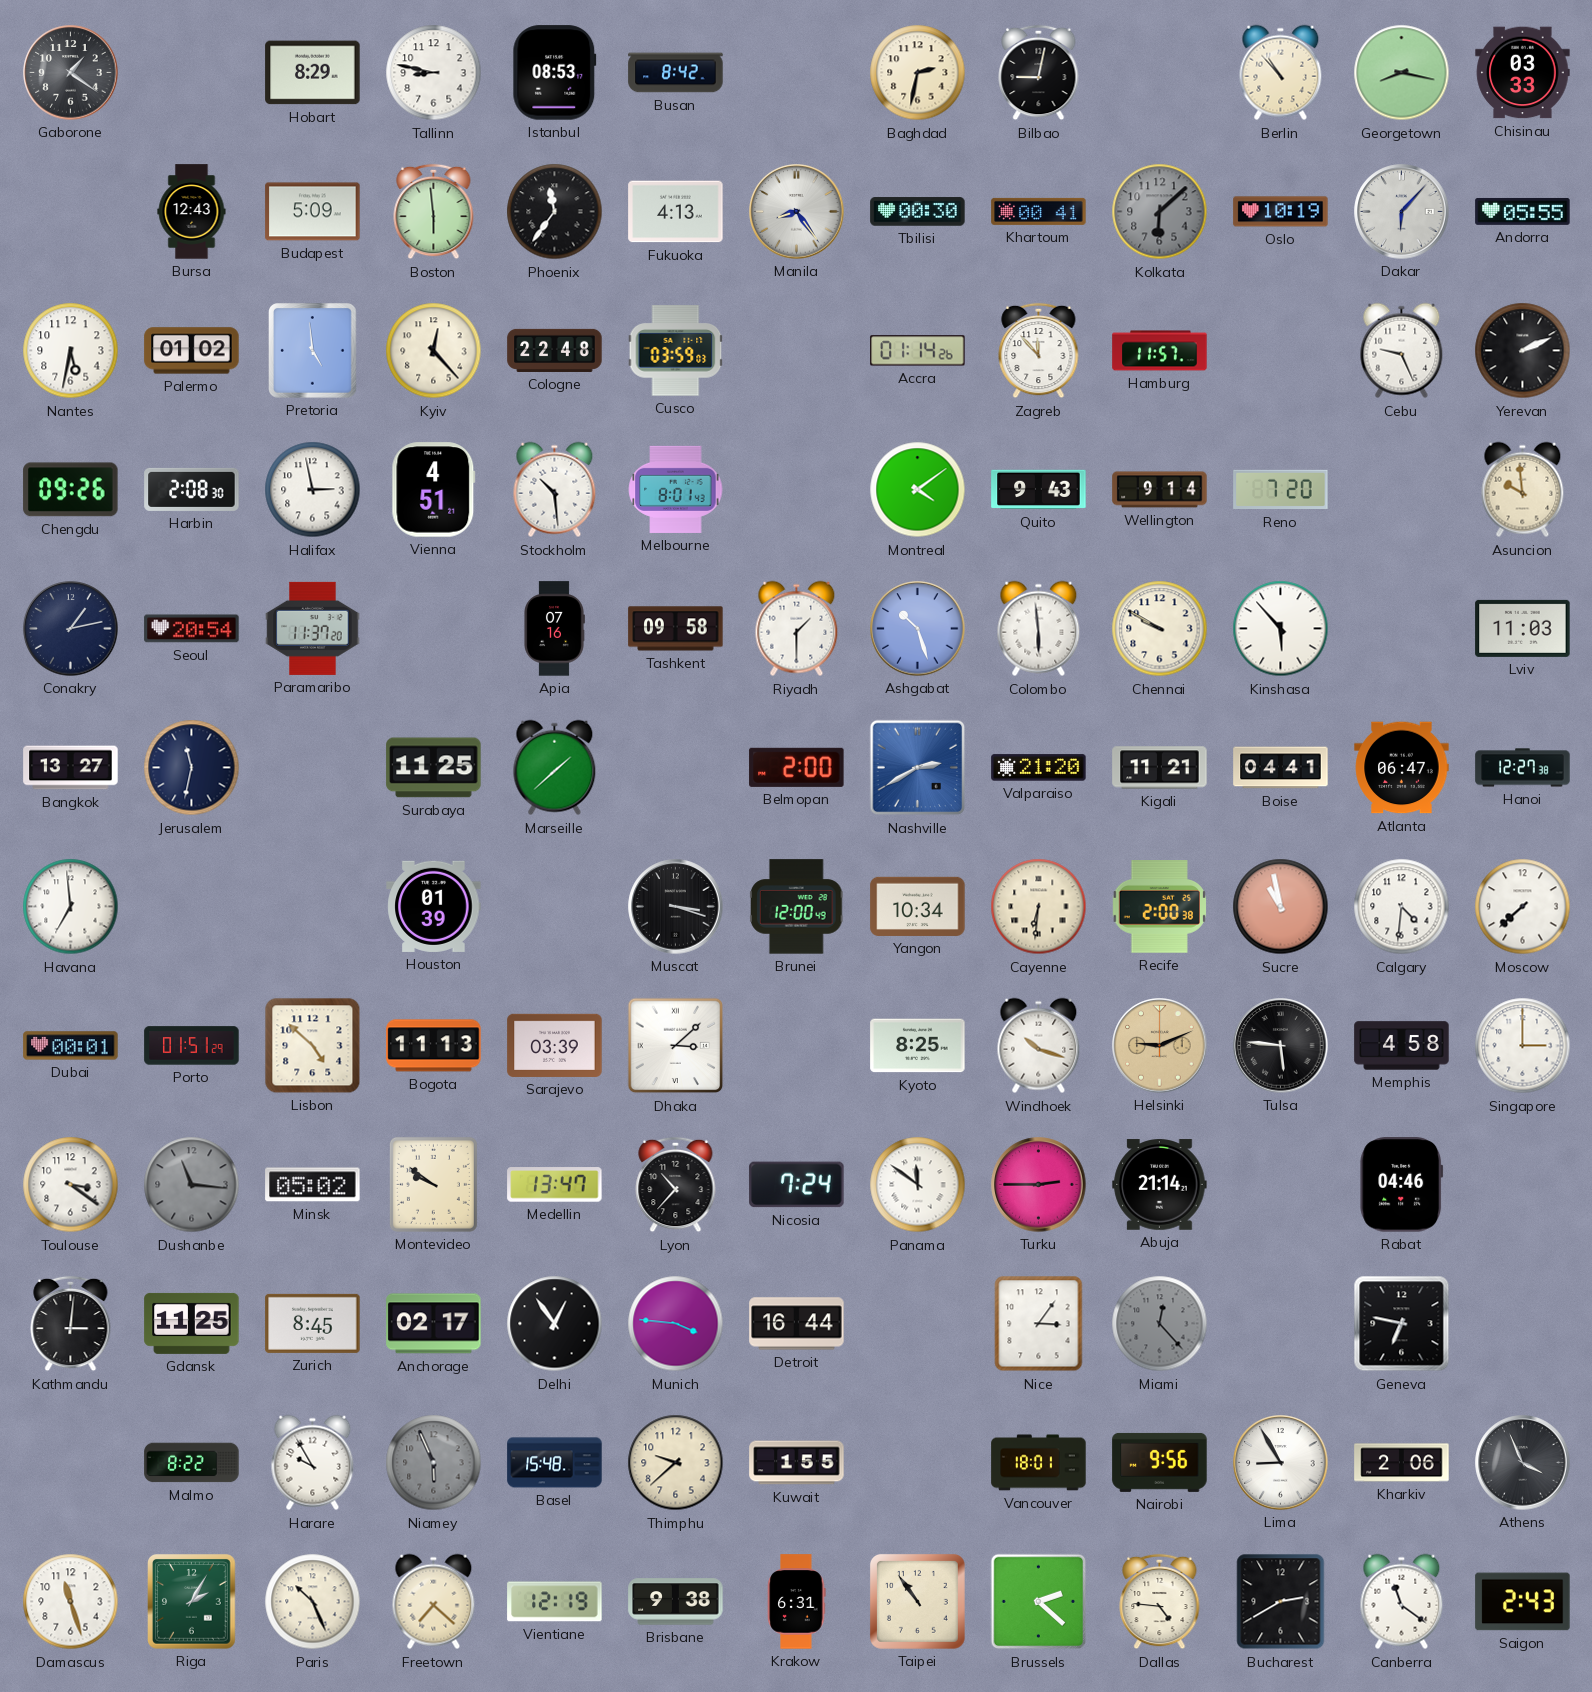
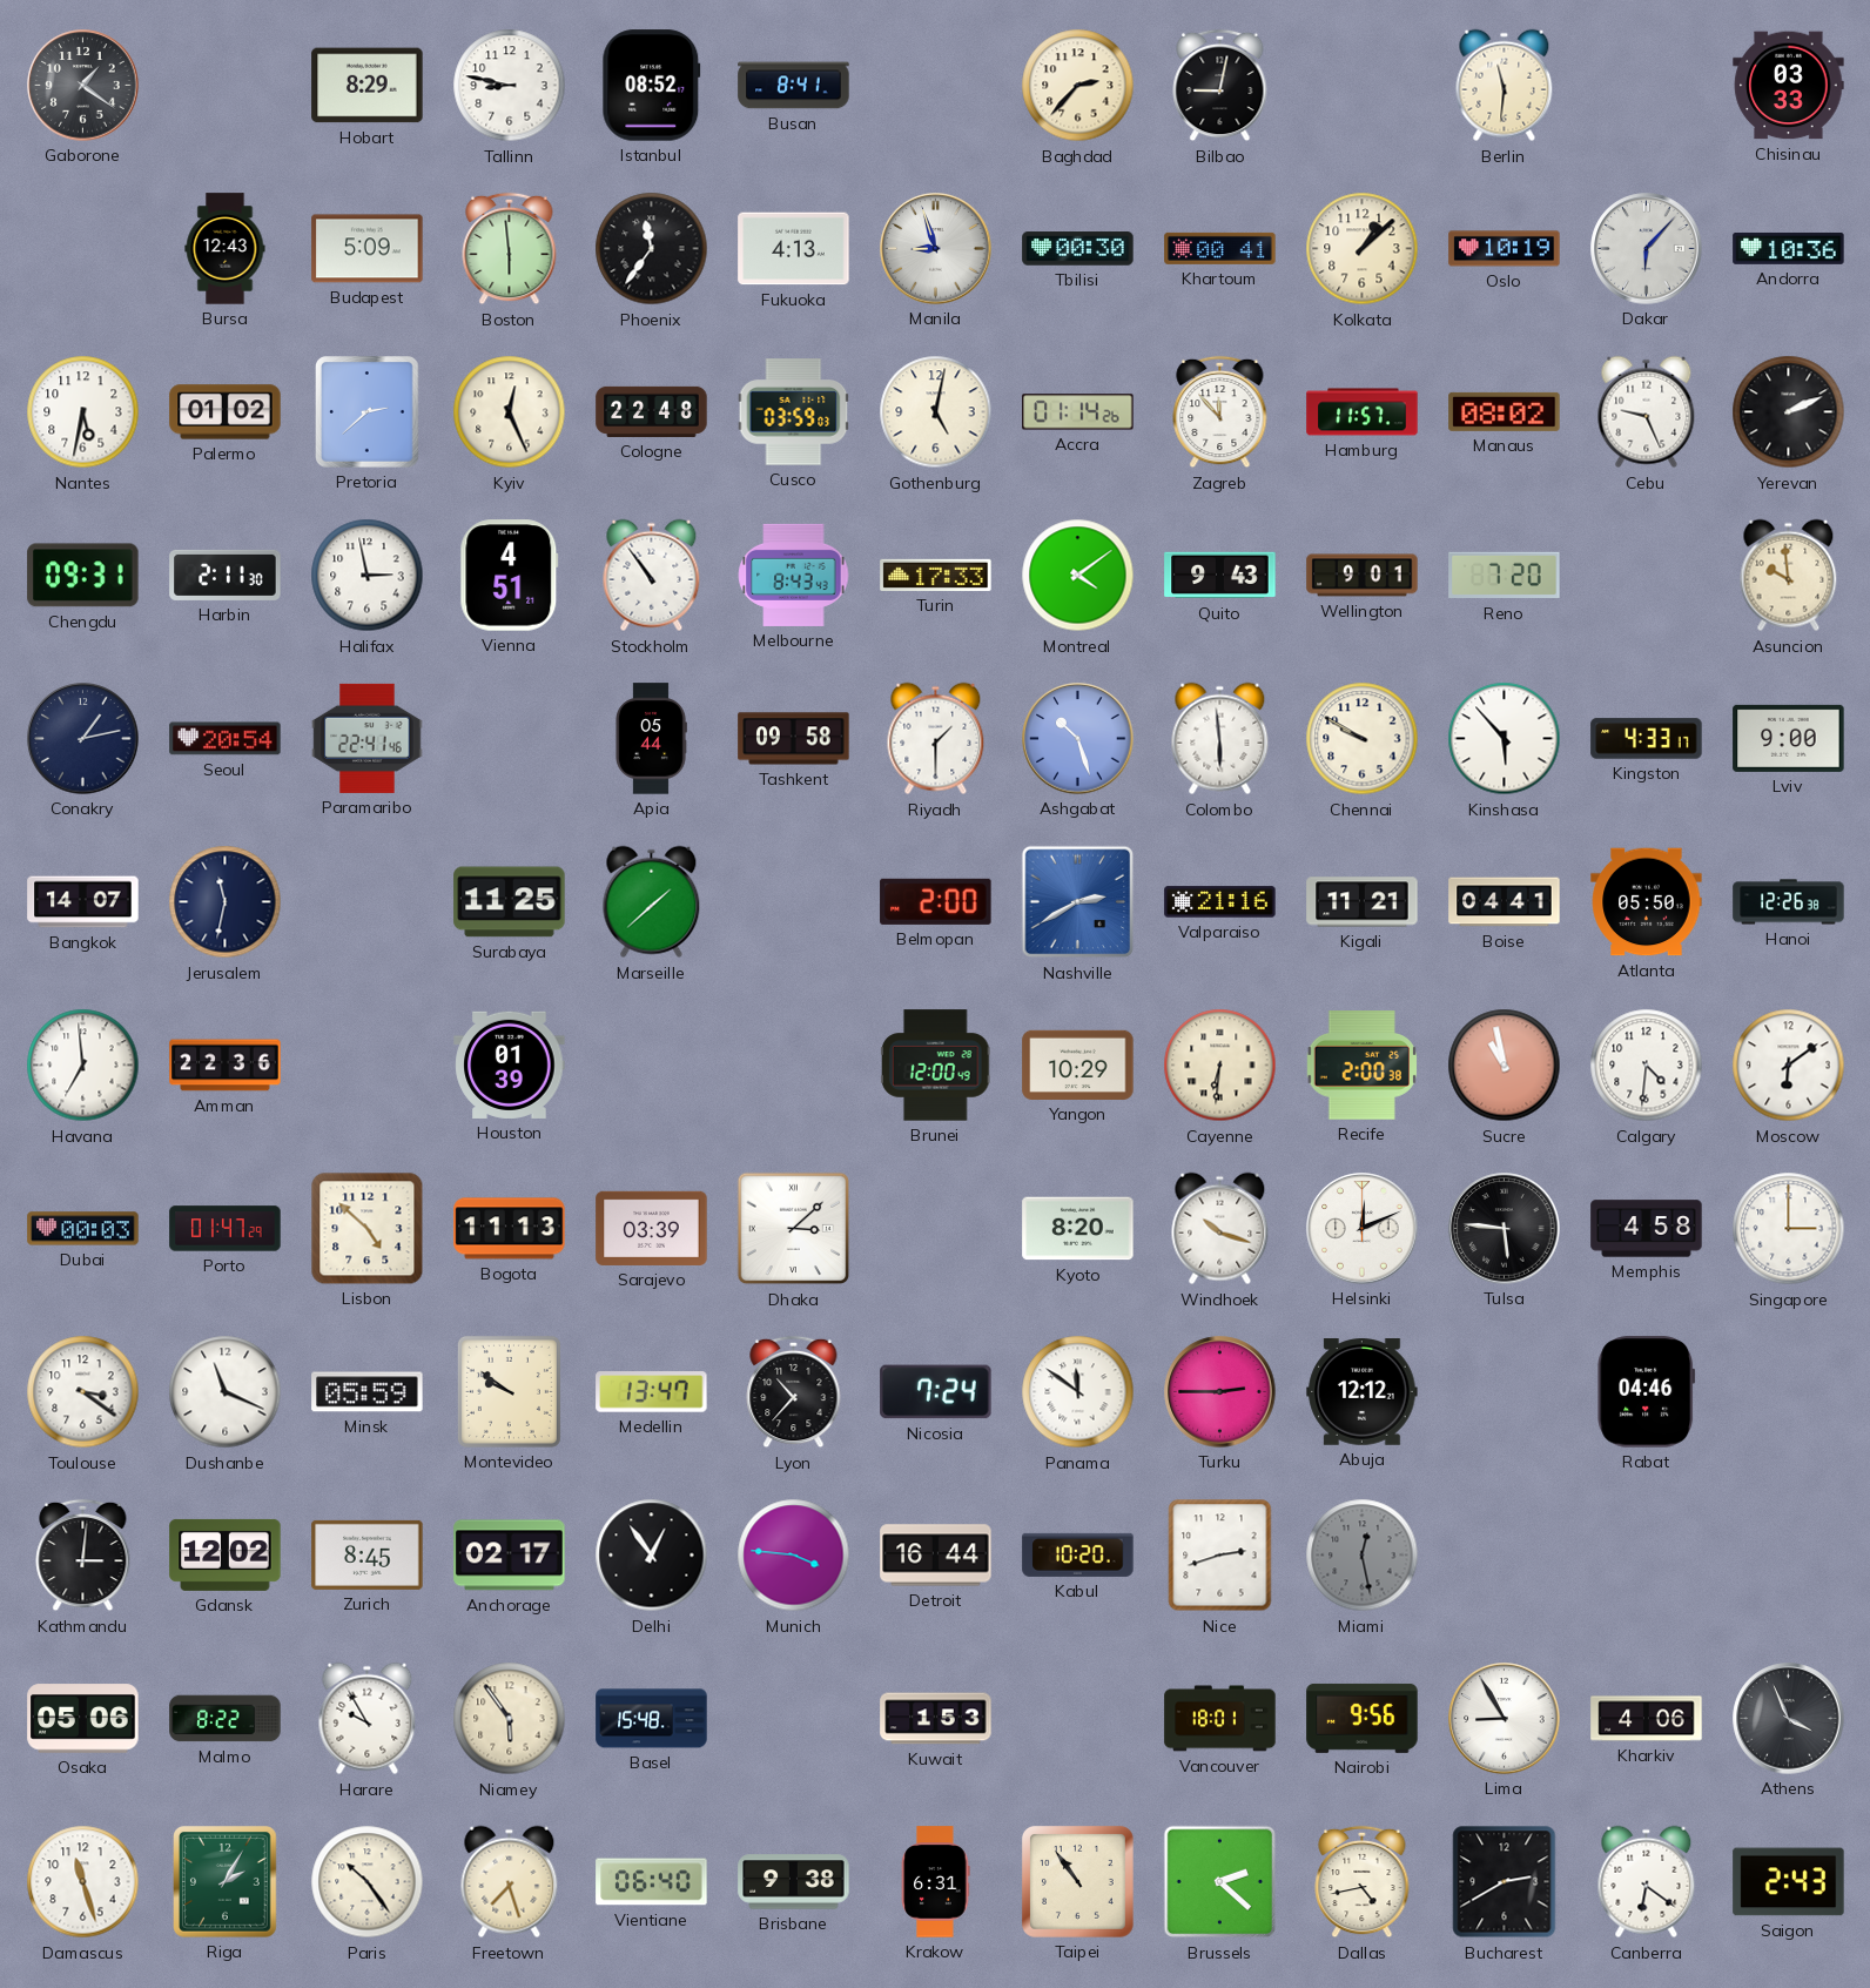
Istanbul: 08:53 -> 08:52
Busan: 8:42 -> 8:41
Baghdad: 2:32 -> 2:37
Berlin: 10:53 -> 11:31
Georgetown: 8:17 -> none
Manila: 8:24 -> 8:57
Kolkata: 6:08 -> 1:08
Kolkata dial: grey -> cream
Andorra: 05:55 -> 10:36
Pretoria: 4:59 -> 2:38
Kyiv: 12:23 -> 12:26
Gothenburg: none -> 5:02
Manaus: none -> 08:02
Chengdu: 09:26 -> 09:31
Harbin: 2:08 -> 2:11
Stockholm: 10:29 -> 10:54
Melbourne: 8:01 -> 8:43
Turin: none -> 17:33
Wellington: 9:14 -> 9:01
Paramaribo: 11:37 -> 22:41
Apia: 07:16 -> 05:44
Kingston: none -> 4:33
Lviv: 11:03 -> 9:00
Bangkok: 13:27 -> 14:07
Valparaiso: 21:20 -> 21:16
Atlanta: 06:47 -> 05:50
Hanoi: 12:27 -> 12:26
Amman: none -> 22:36
Muscat: 3:18 -> none
Yangon: 10:34 -> 10:29
Moscow: 7:38 -> 6:09
Dubai: 00:01 -> 00:03
Porto: 01:51 -> 01:47
Kyoto: 8:25 -> 8:20
Helsinki: 9:11 -> 12:11
Helsinki dial: champagne -> white
Dushanbe: 11:16 -> 11:19
Dushanbe dial: grey -> white
Minsk: 05:02 -> 05:59
Abuja: 21:14 -> 12:12
Gdansk: 11:25 -> 12:02
Kabul: none -> 10:20
Nice: 3:06 -> 2:42
Miami: 12:23 -> 12:28
Geneva: 6:47 -> none
Osaka: none -> 05:06
Niamey: 5:56 -> 5:54
Niamey dial: grey -> cream
Thimphu: 9:38 -> none
Kuwait: 1:55 -> 1:53
Kharkiv: 2:06 -> 4:06
Paris: 10:26 -> 10:24
Freetown: 7:22 -> 7:27
Vientiane: 12:19 -> 06:40
Dallas: 4:46 -> 4:43
Canberra: 11:21 -> 6:21
